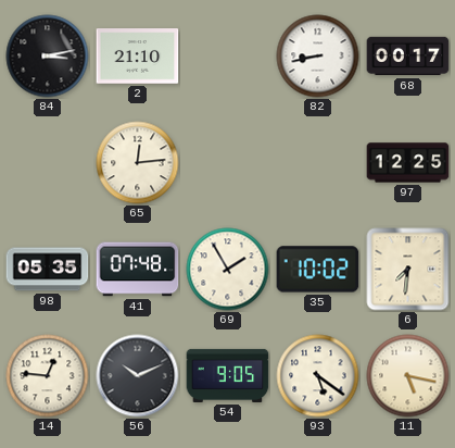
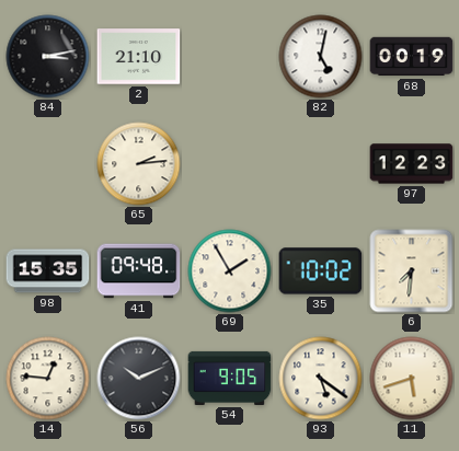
82: 8:43 -> 5:02
68: 00:17 -> 00:19
65: 12:14 -> 2:14
97: 12:25 -> 12:23
98: 05:35 -> 15:35
41: 07:48 -> 09:48
11: 5:17 -> 5:42
